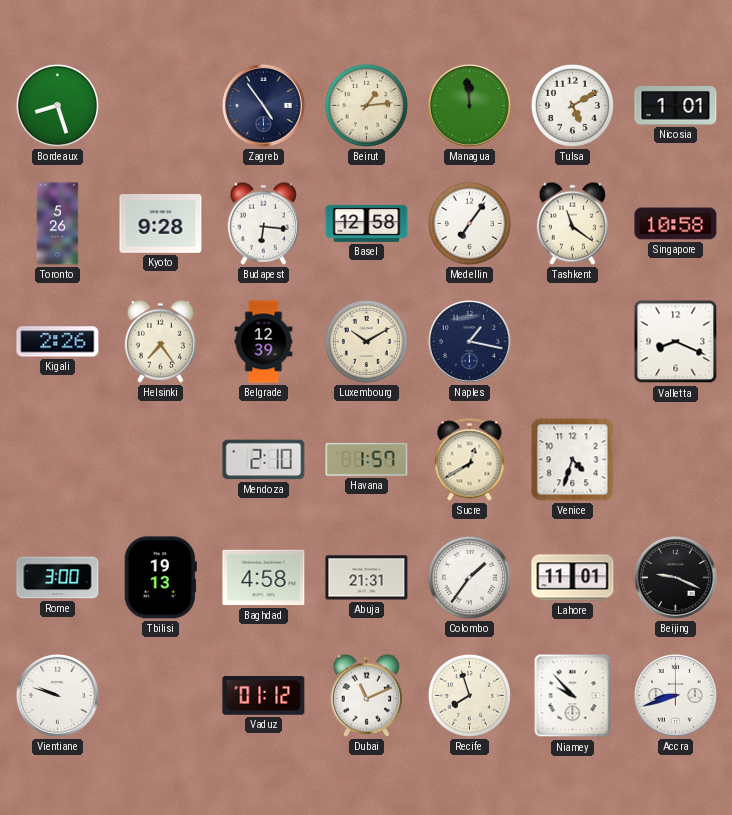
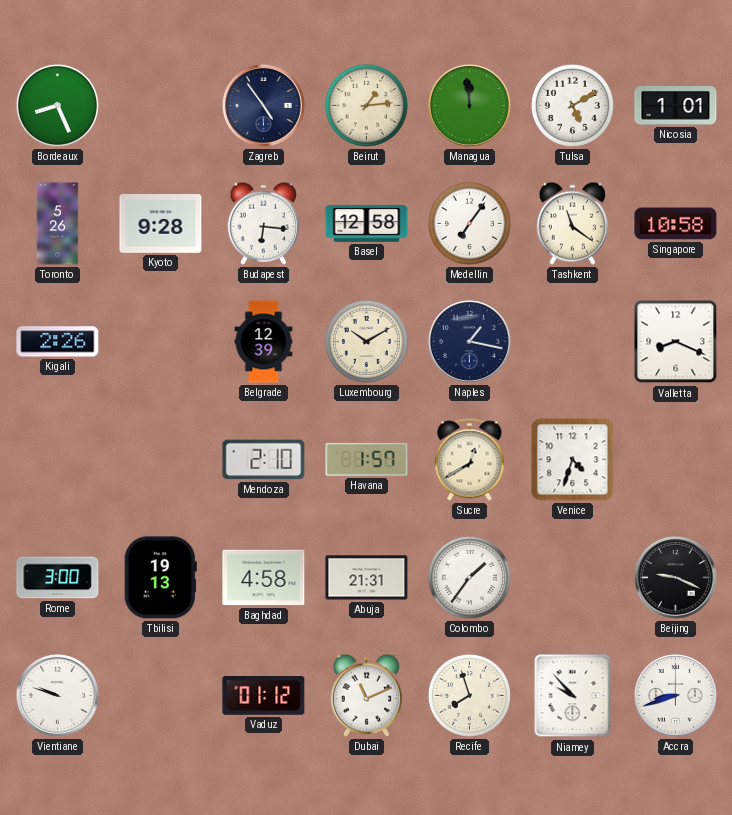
Bordeaux: 8:27 -> 8:26
Helsinki: 7:24 -> none
Lahore: 11:01 -> none
